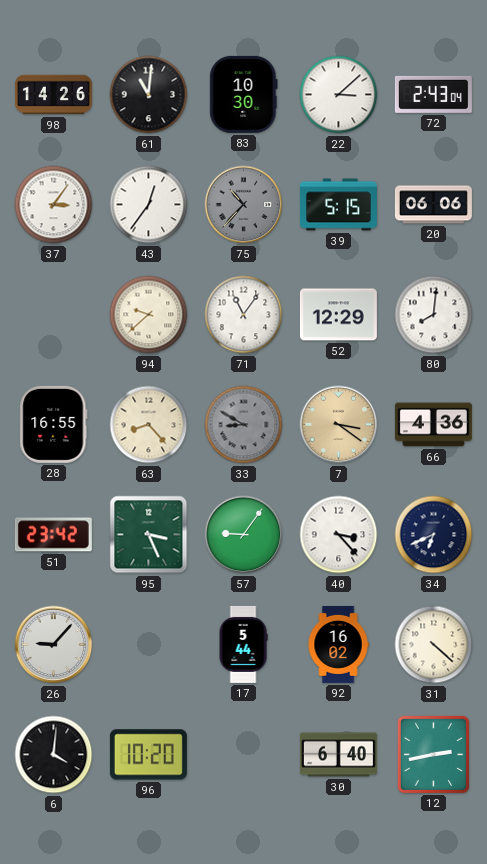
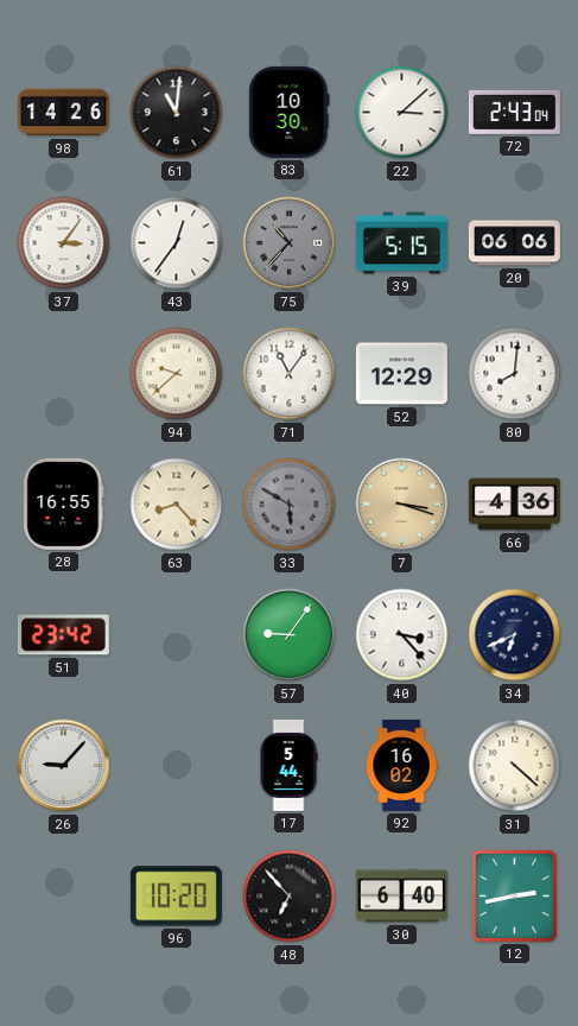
33: 8:50 -> 5:50
7: 3:21 -> 3:18
95: 3:26 -> none
6: 4:01 -> none
48: none -> 6:53
